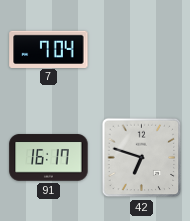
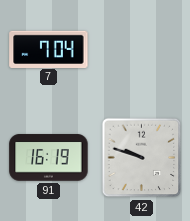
91: 16:17 -> 16:19
42: 6:48 -> 9:48
